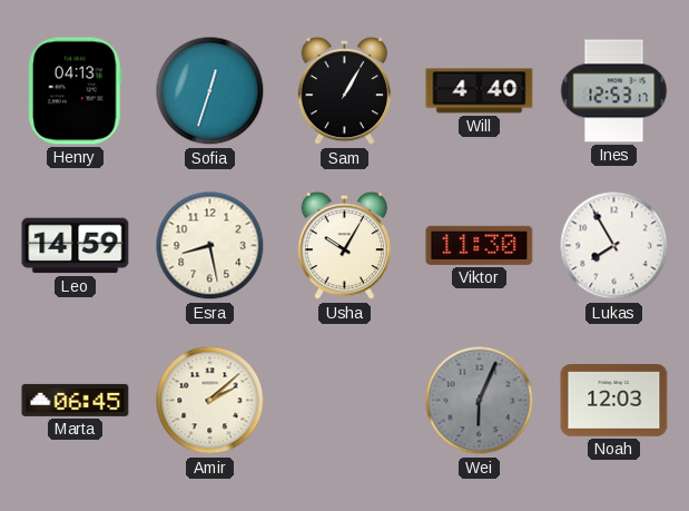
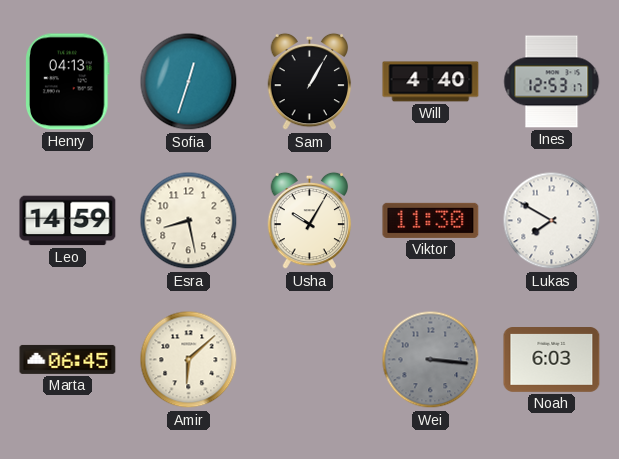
Lukas: 7:55 -> 7:50
Amir: 2:08 -> 6:08
Wei: 6:04 -> 3:16
Noah: 12:03 -> 6:03
